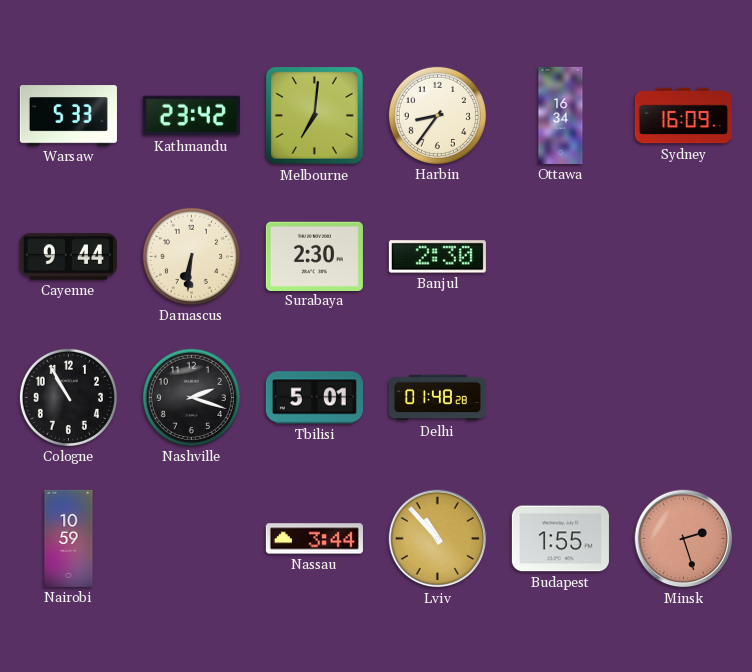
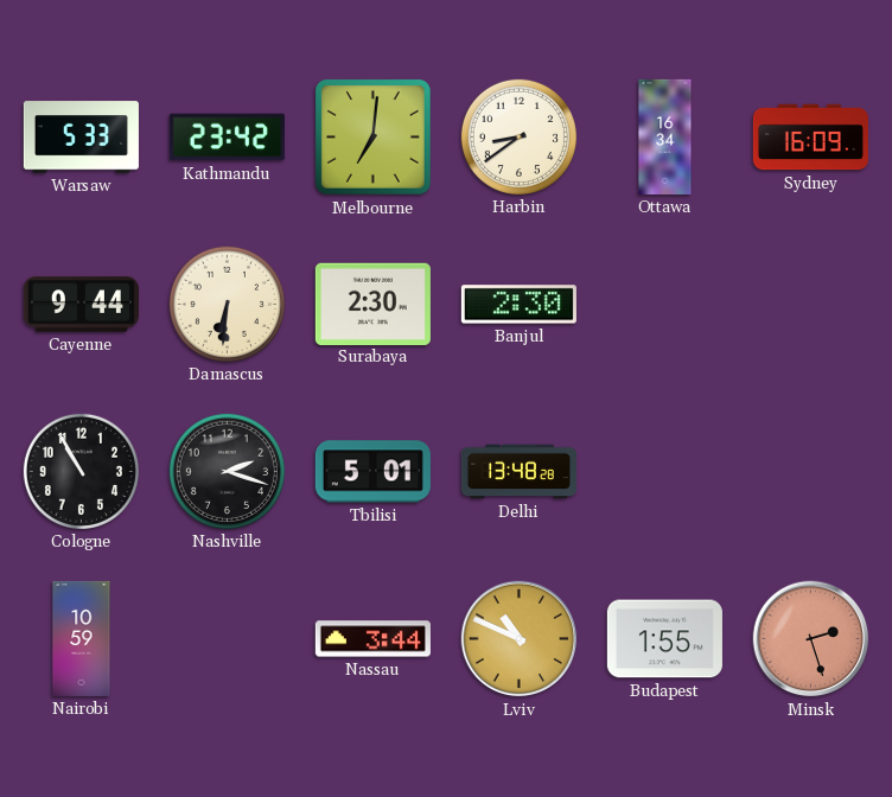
Harbin: 8:36 -> 8:39
Delhi: 01:48 -> 13:48
Lviv: 10:53 -> 10:49
